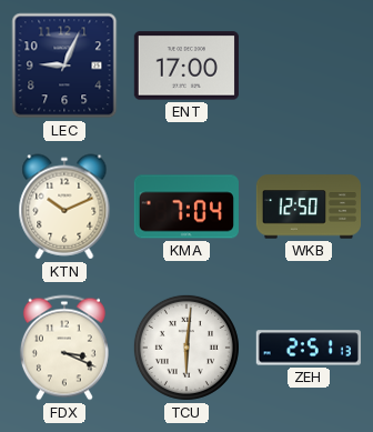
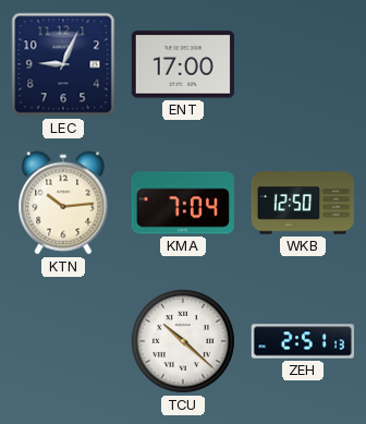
KTN: 10:11 -> 10:14
FDX: 3:19 -> none
TCU: 6:01 -> 10:22
